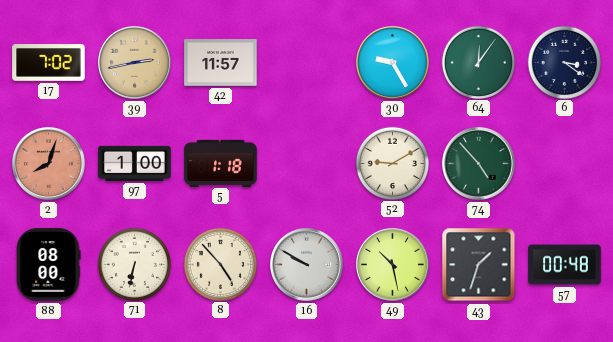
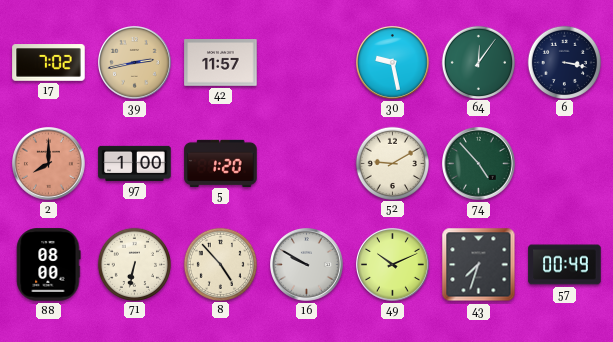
30: 9:25 -> 9:28
6: 3:21 -> 3:17
2: 8:03 -> 8:00
5: 1:18 -> 1:20
49: 10:28 -> 10:11
43: 1:33 -> 7:33
57: 00:48 -> 00:49
